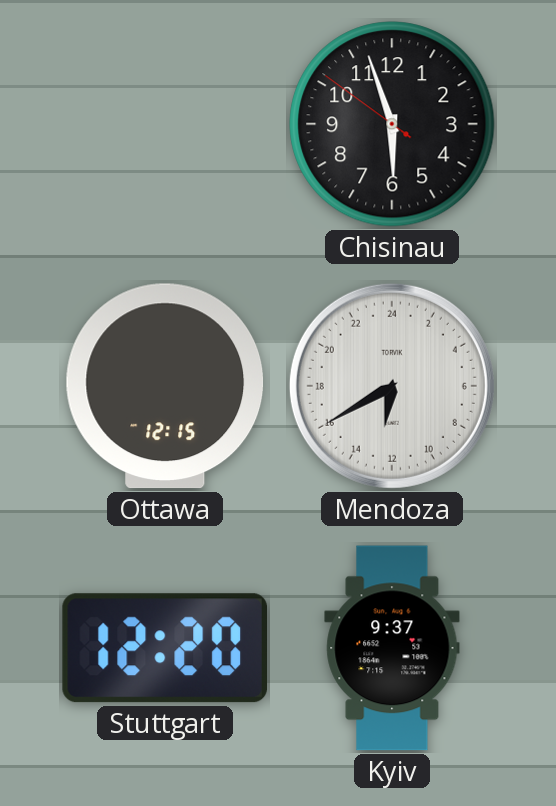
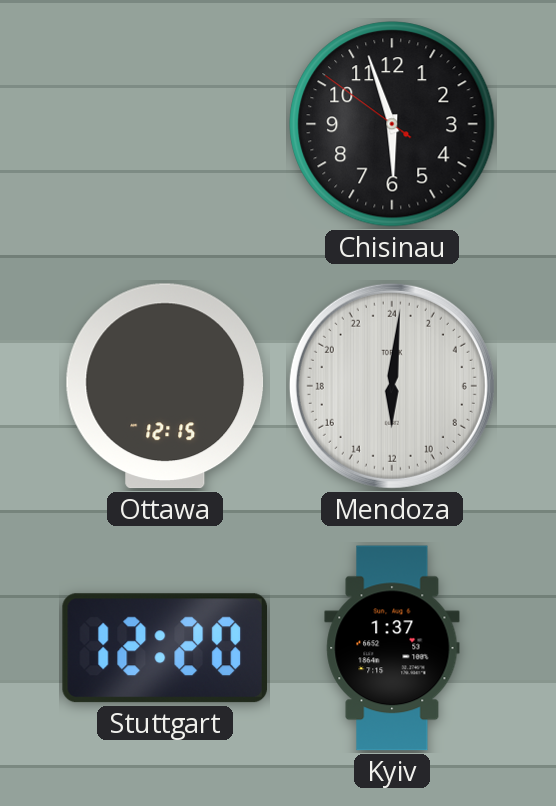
Mendoza: 12:40 -> 12:01
Kyiv: 9:37 -> 1:37
